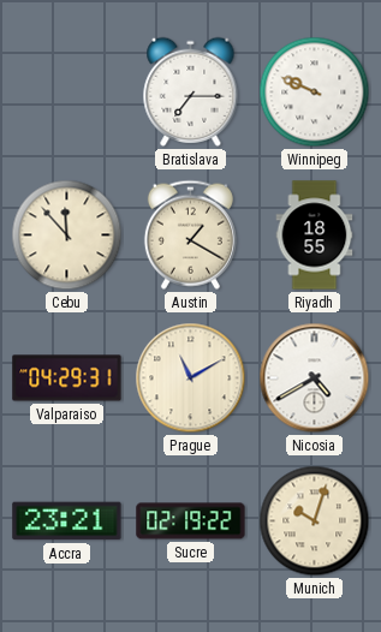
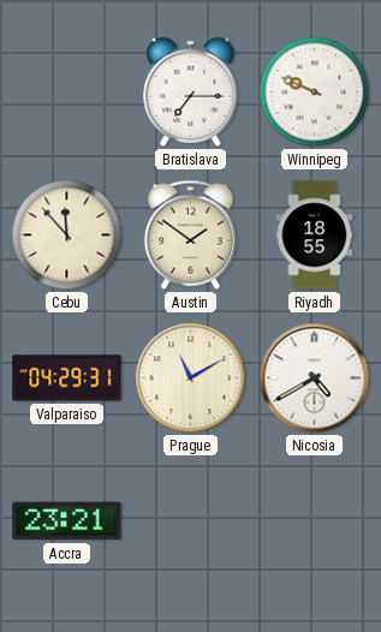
Austin: 1:20 -> 1:51
Sucre: 02:19 -> none
Munich: 10:03 -> none
